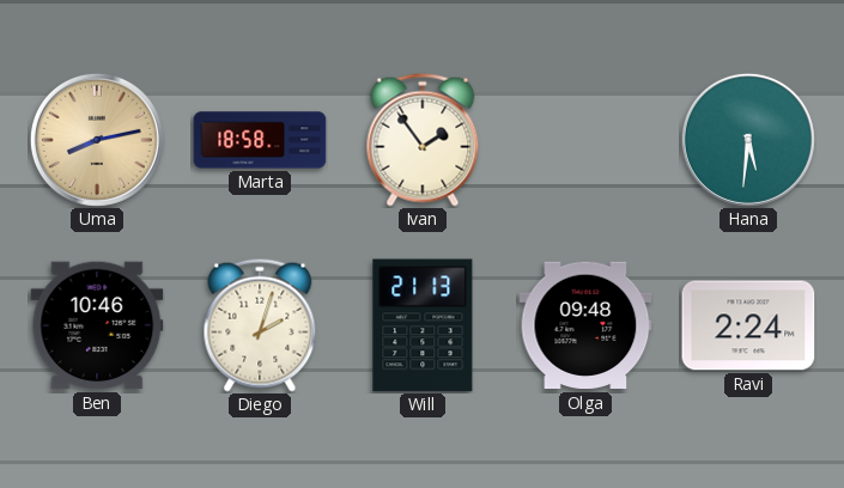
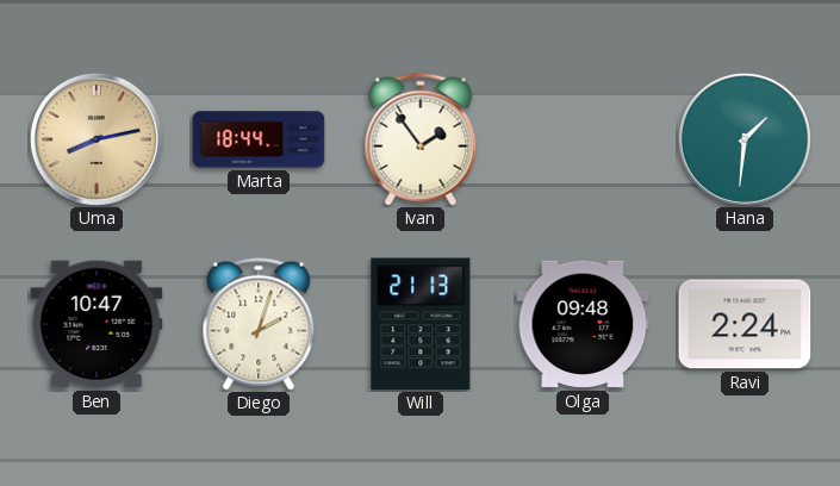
Marta: 18:58 -> 18:44
Hana: 5:31 -> 1:31
Ben: 10:46 -> 10:47
